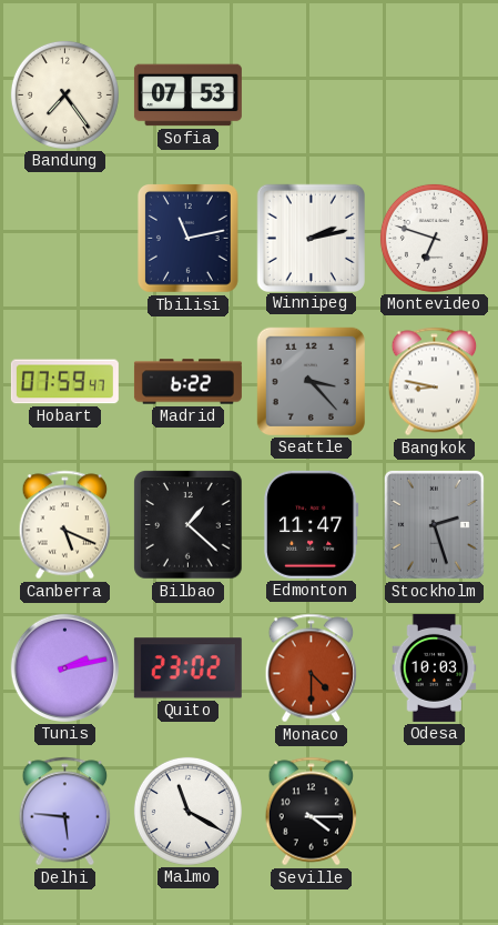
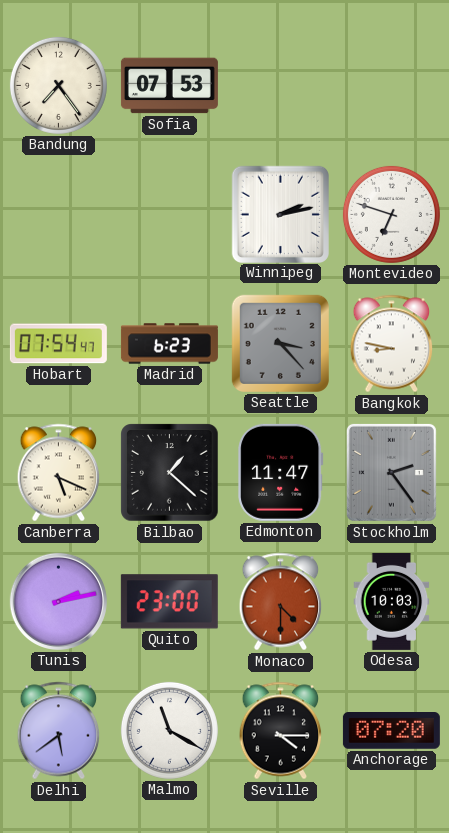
Tbilisi: 11:13 -> none
Hobart: 07:59 -> 07:54
Madrid: 6:22 -> 6:23
Stockholm: 2:27 -> 2:24
Quito: 23:02 -> 23:00
Delhi: 5:46 -> 5:39
Anchorage: none -> 07:20
